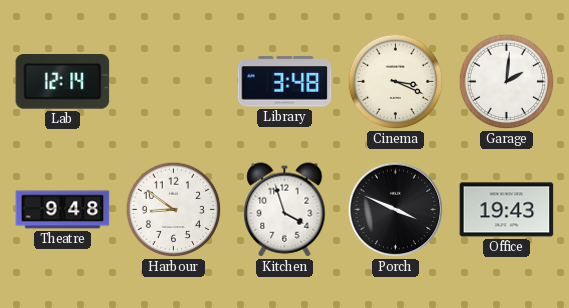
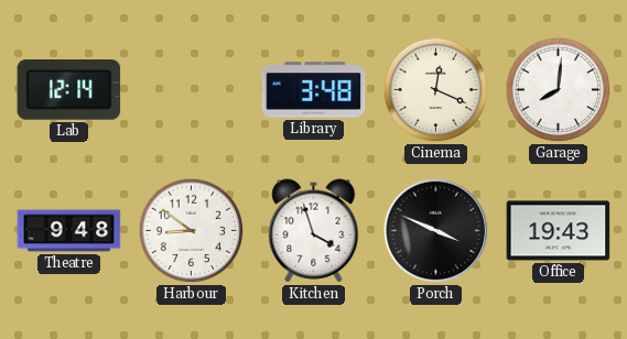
Cinema: 3:19 -> 12:19
Garage: 2:01 -> 8:01
